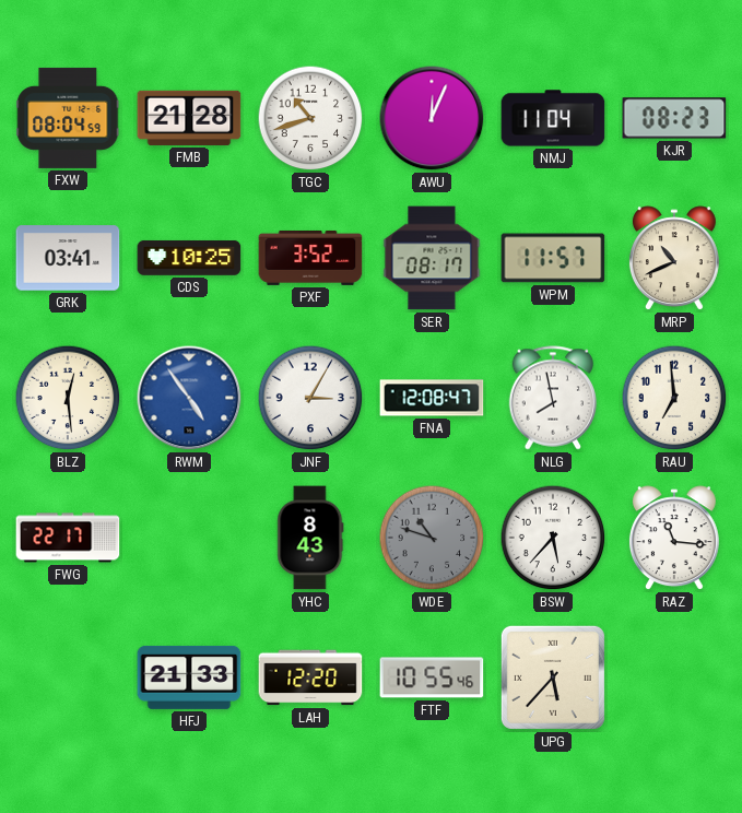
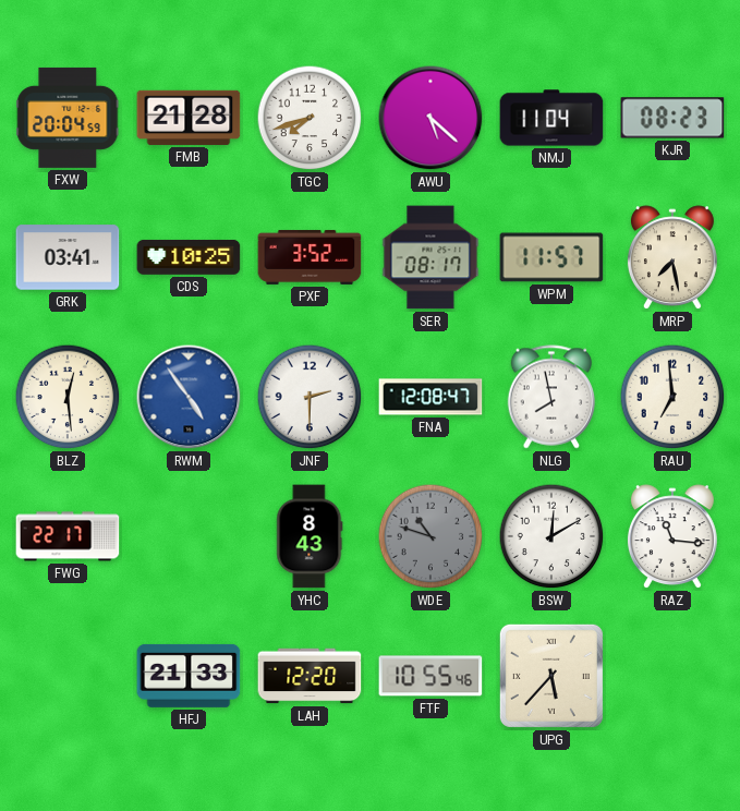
FXW: 08:04 -> 20:04
TGC: 10:42 -> 7:42
AWU: 12:04 -> 5:22
MRP: 10:41 -> 7:28
JNF: 3:05 -> 2:30
BSW: 5:37 -> 12:10
